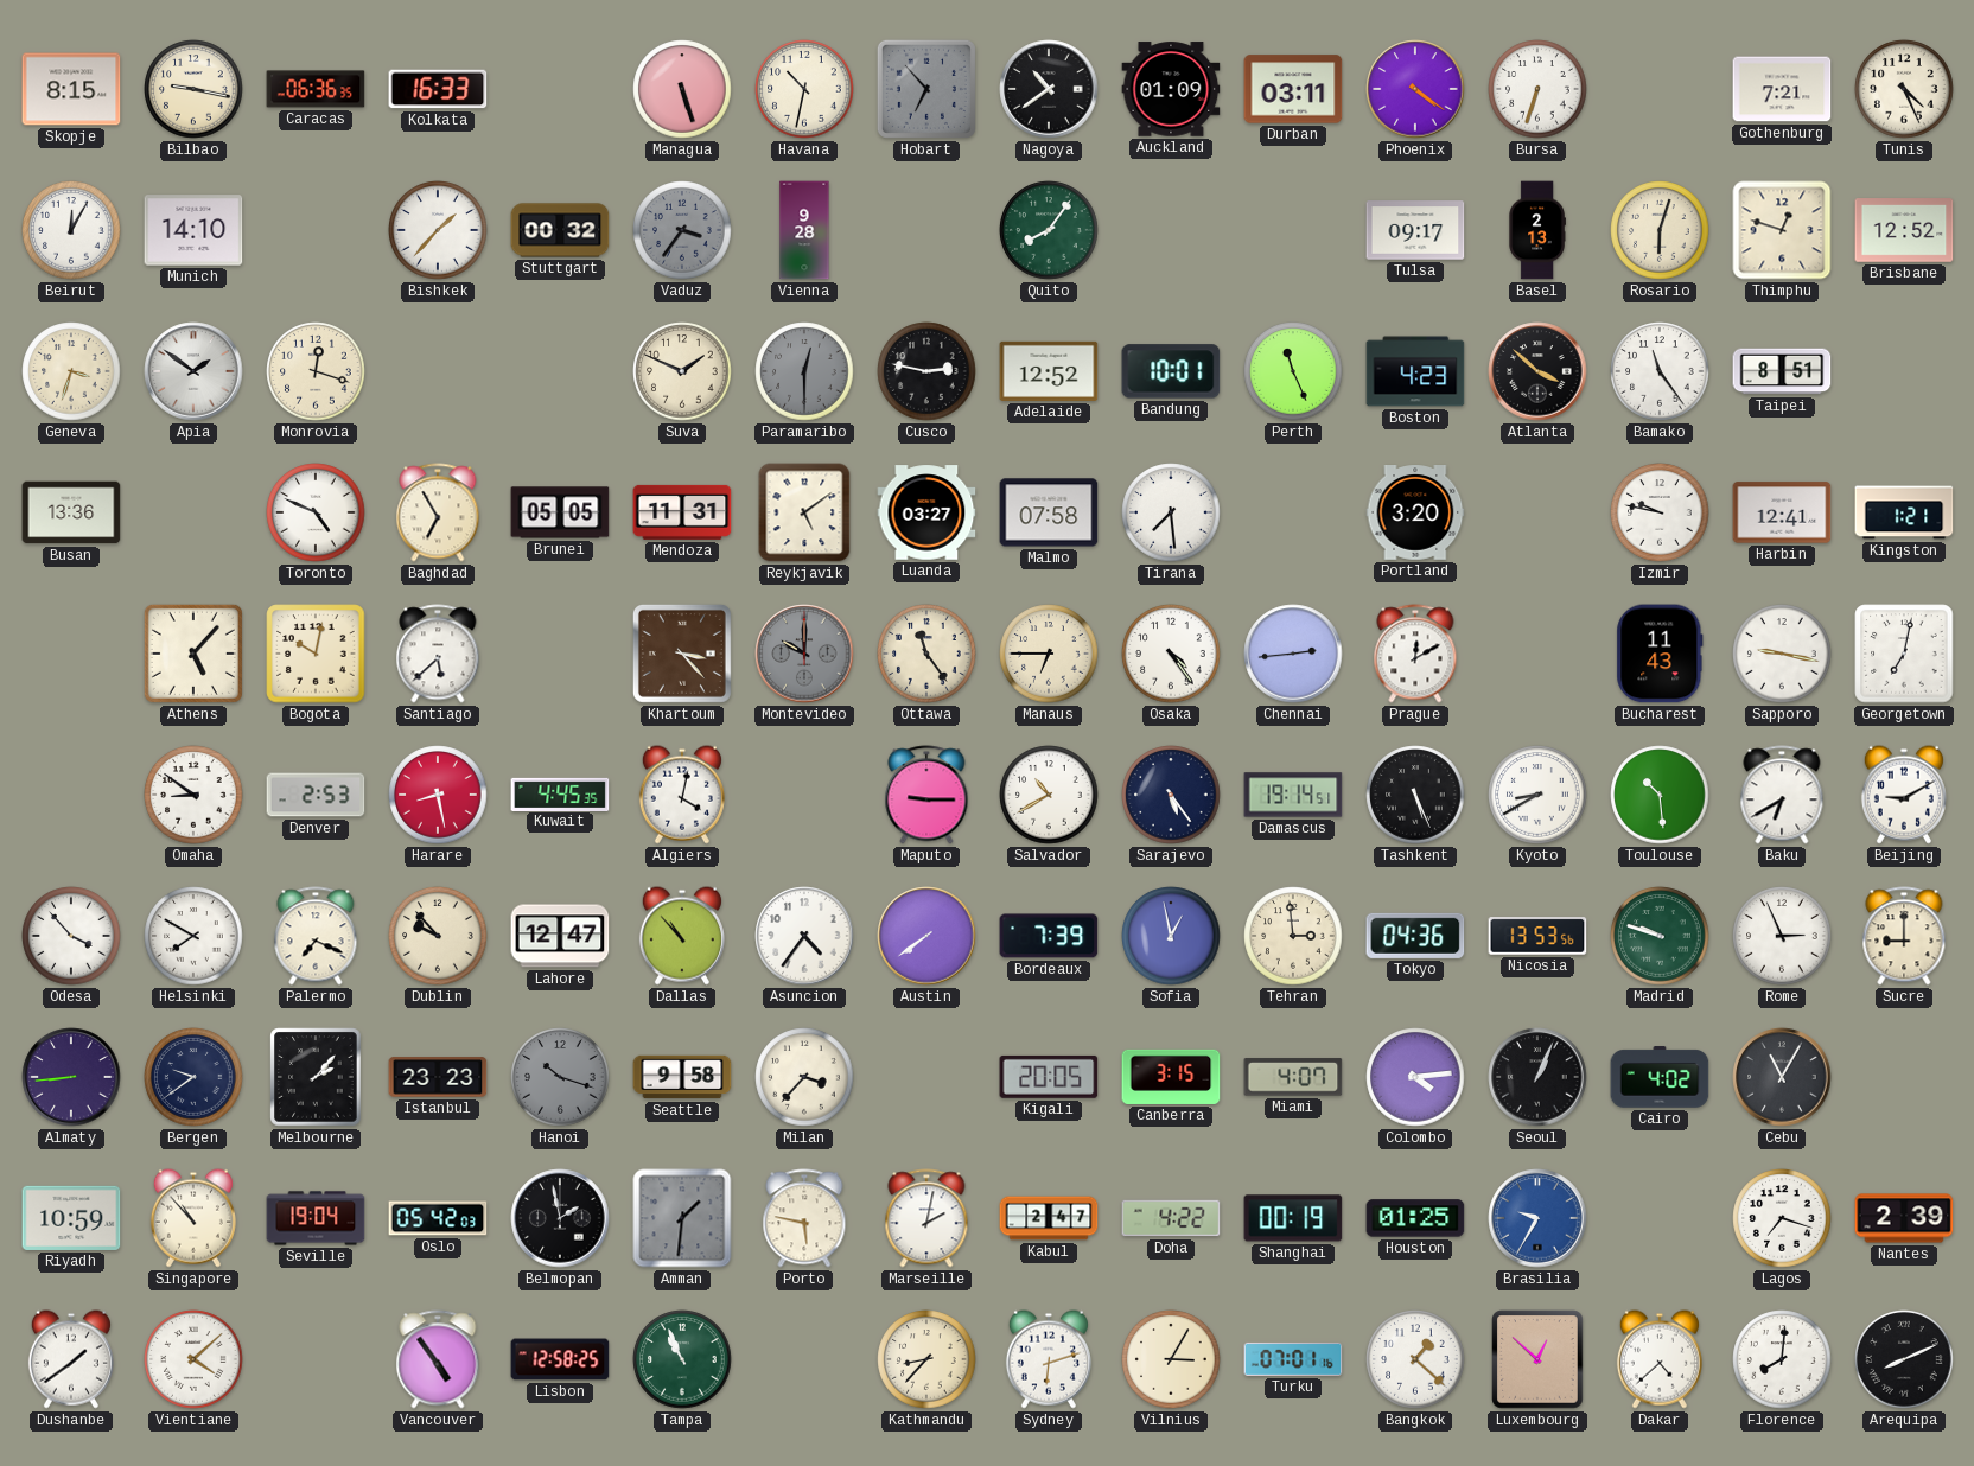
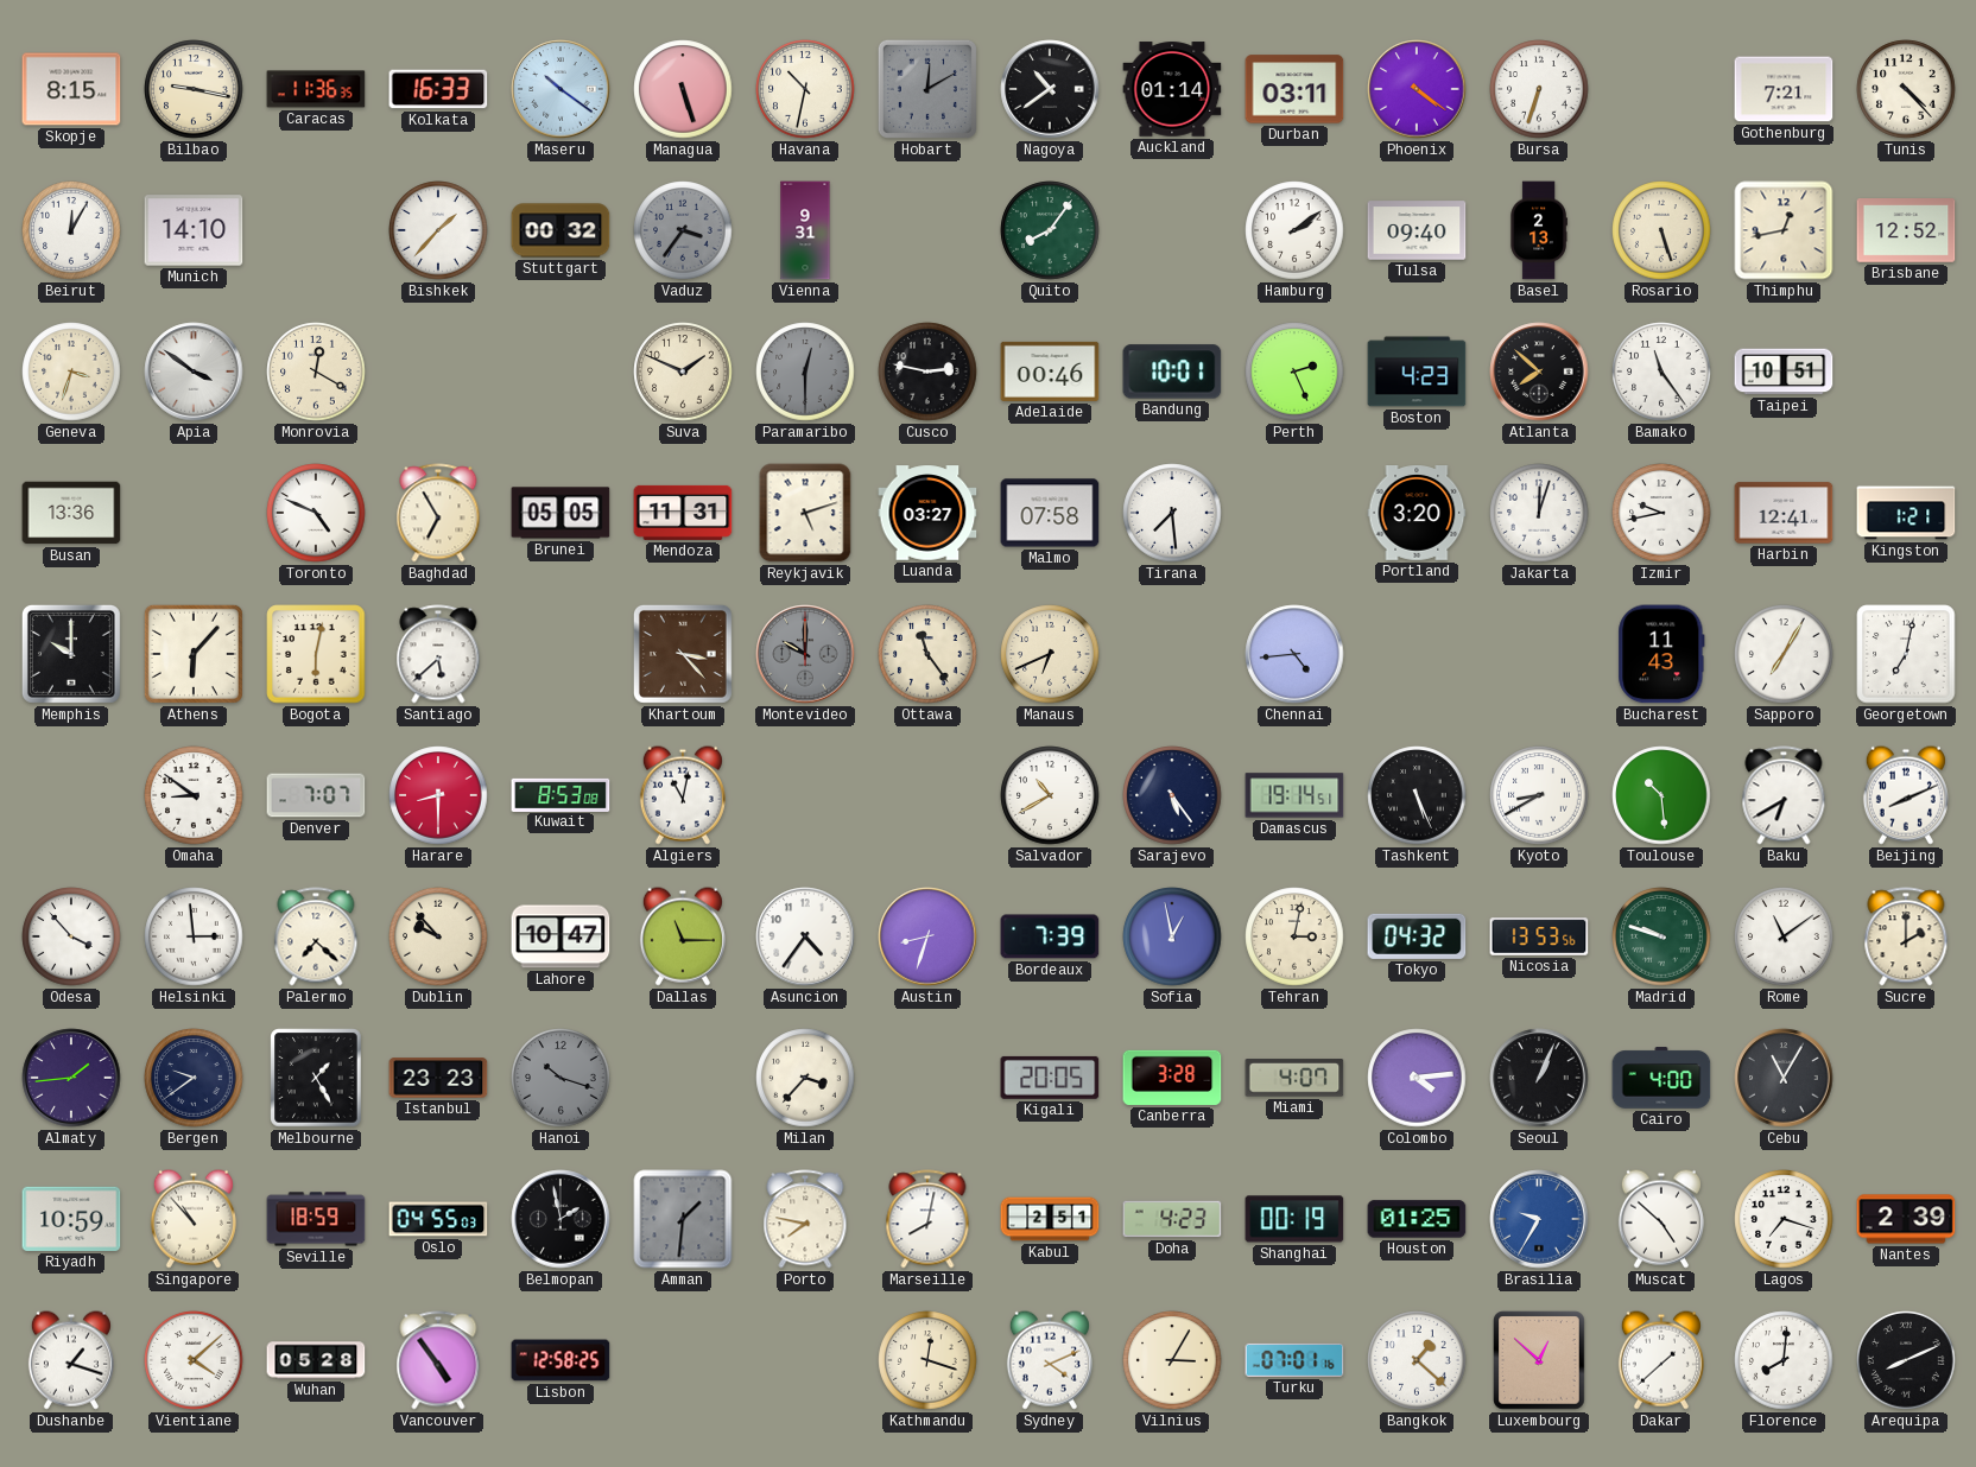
Caracas: 06:36 -> 11:36
Maseru: none -> 10:21
Hobart: 6:53 -> 12:10
Auckland: 01:09 -> 01:14
Tunis: 4:26 -> 4:23
Vienna: 9:28 -> 9:31
Hamburg: none -> 2:09
Tulsa: 09:17 -> 09:40
Rosario: 6:03 -> 5:27
Thimphu: 12:48 -> 12:43
Apia: 1:51 -> 3:51
Monrovia: 12:18 -> 12:20
Adelaide: 12:52 -> 00:46
Perth: 11:26 -> 2:26
Atlanta: 3:52 -> 7:52
Taipei: 8:51 -> 10:51
Reykjavik: 5:09 -> 5:12
Jakarta: none -> 12:03
Izmir: 9:47 -> 9:43
Memphis: none -> 10:00
Athens: 5:07 -> 6:07
Bogota: 10:02 -> 6:02
Manaus: 6:45 -> 6:41
Osaka: 4:24 -> none
Chennai: 2:44 -> 4:44
Prague: 12:10 -> none
Sapporo: 9:17 -> 7:05
Denver: 2:53 -> 7:07
Harare: 8:28 -> 8:30
Kuwait: 4:45 -> 8:53
Algiers: 4:02 -> 11:02
Maputo: 9:15 -> none
Beijing: 9:10 -> 8:11
Helsinki: 7:50 -> 2:59
Palermo: 7:19 -> 7:22
Lahore: 12:47 -> 10:47
Dallas: 10:53 -> 11:15
Austin: 7:39 -> 8:33
Tehran: 2:59 -> 3:02
Tokyo: 04:36 -> 04:32
Rome: 2:56 -> 11:09
Sucre: 9:00 -> 2:00
Almaty: 8:44 -> 1:44
Melbourne: 2:07 -> 1:25
Seattle: 9:58 -> none
Canberra: 3:15 -> 3:28
Cairo: 4:02 -> 4:00
Seville: 19:04 -> 18:59
Oslo: 05:42 -> 04:55
Porto: 5:47 -> 7:47
Marseille: 2:02 -> 8:02
Kabul: 2:47 -> 2:51
Doha: 4:22 -> 4:23
Muscat: none -> 4:52
Dushanbe: 1:39 -> 1:18
Wuhan: none -> 05:28
Tampa: 10:56 -> none
Kathmandu: 8:37 -> 12:18
Sydney: 6:12 -> 4:11
Dakar: 4:38 -> 1:38
